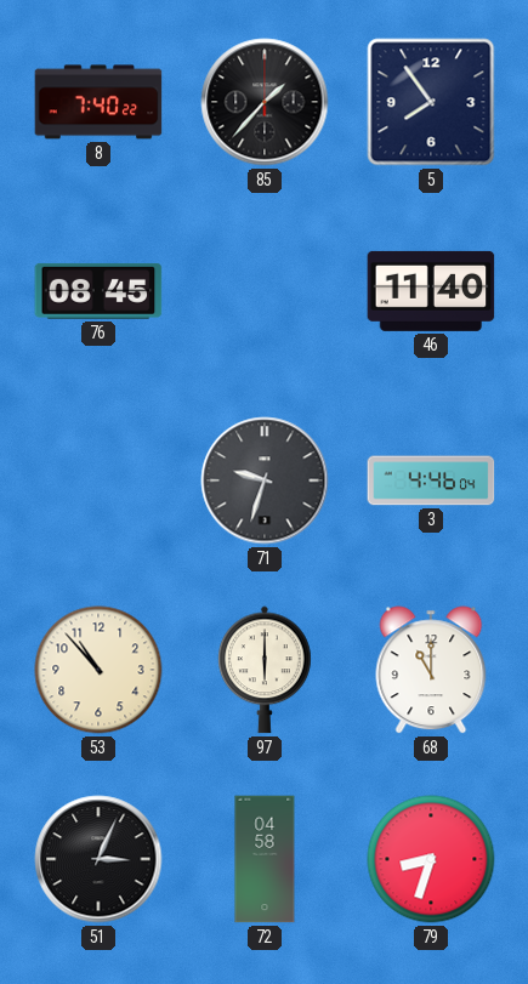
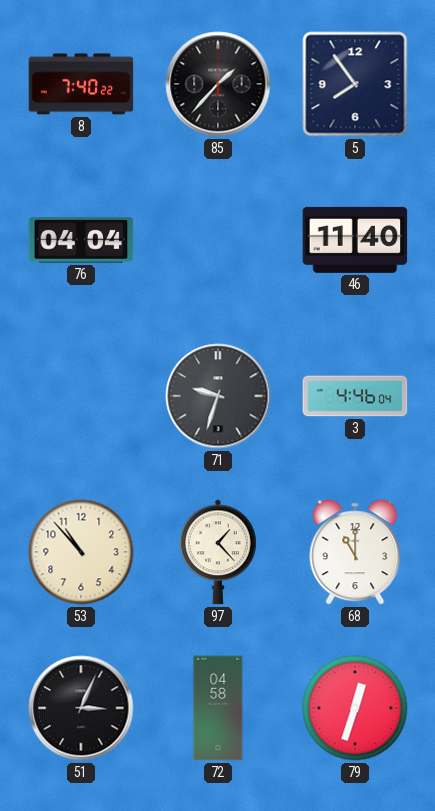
76: 08:45 -> 04:04
97: 6:00 -> 1:23
79: 8:33 -> 12:33
